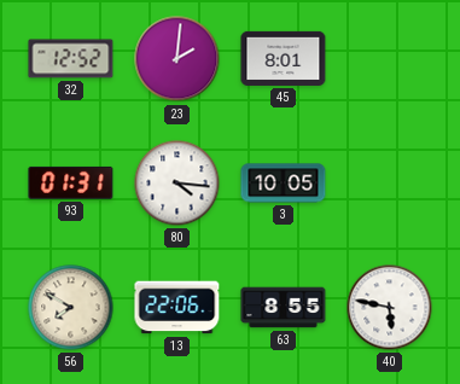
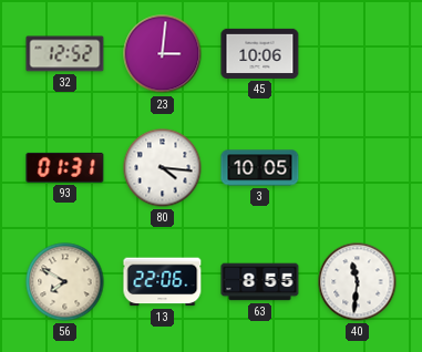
23: 2:01 -> 3:01
45: 8:01 -> 10:06
40: 5:47 -> 11:31
